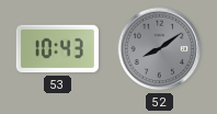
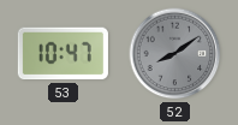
53: 10:43 -> 10:47
